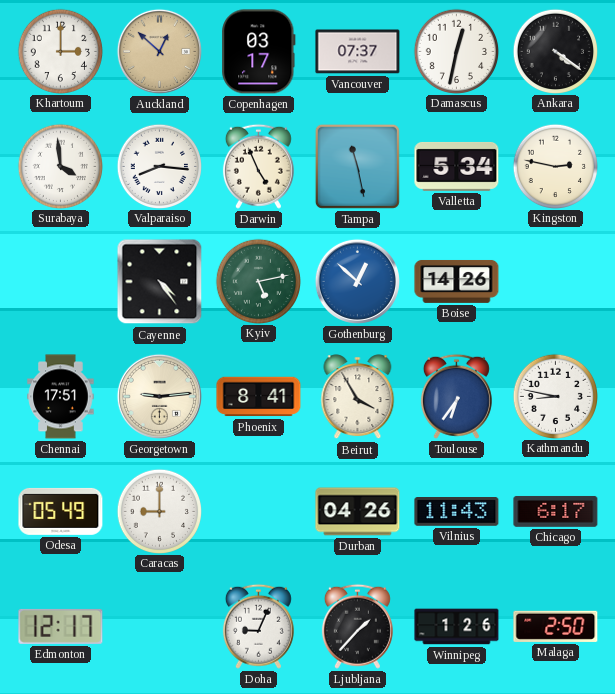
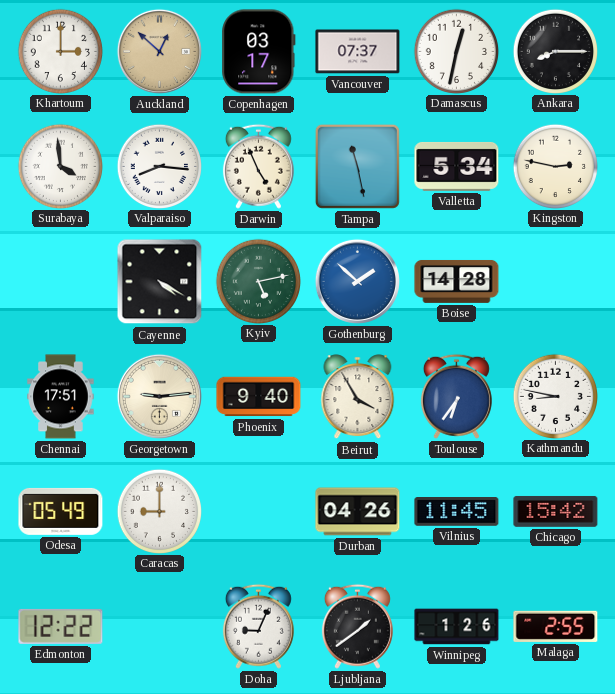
Ankara: 4:21 -> 8:15
Cayenne: 4:24 -> 4:20
Gothenburg: 12:52 -> 1:52
Boise: 14:26 -> 14:28
Phoenix: 8:41 -> 9:40
Vilnius: 11:43 -> 11:45
Chicago: 6:17 -> 15:42
Edmonton: 12:17 -> 12:22
Ljubljana: 1:37 -> 1:39
Malaga: 2:50 -> 2:55
